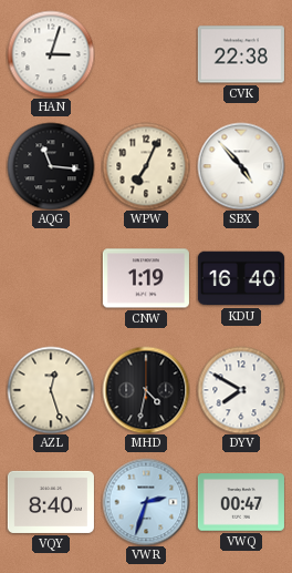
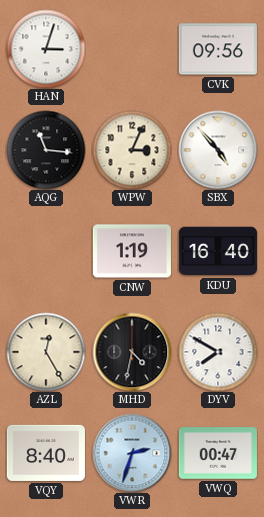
CVK: 22:38 -> 09:56
WPW: 7:04 -> 3:04
AZL: 12:27 -> 12:25
